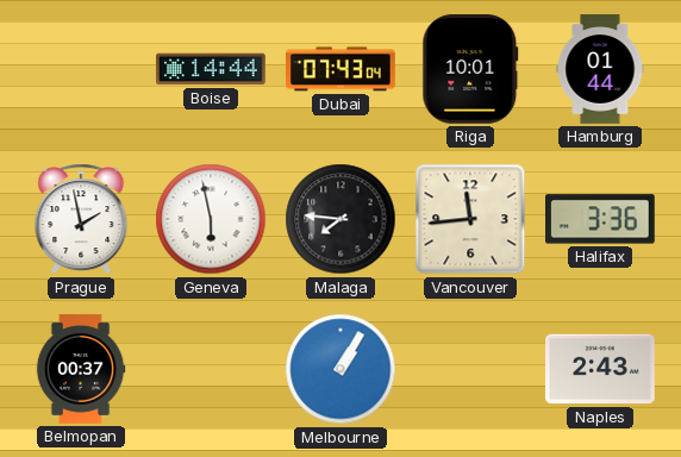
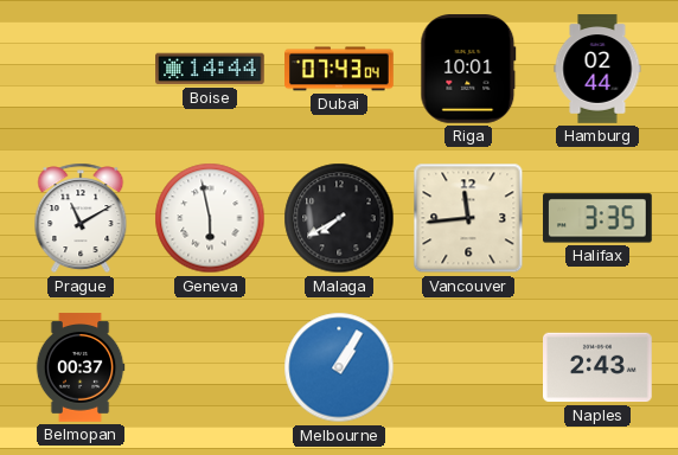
Hamburg: 01:44 -> 02:44
Prague: 1:58 -> 11:10
Malaga: 7:46 -> 7:40
Halifax: 3:36 -> 3:35
